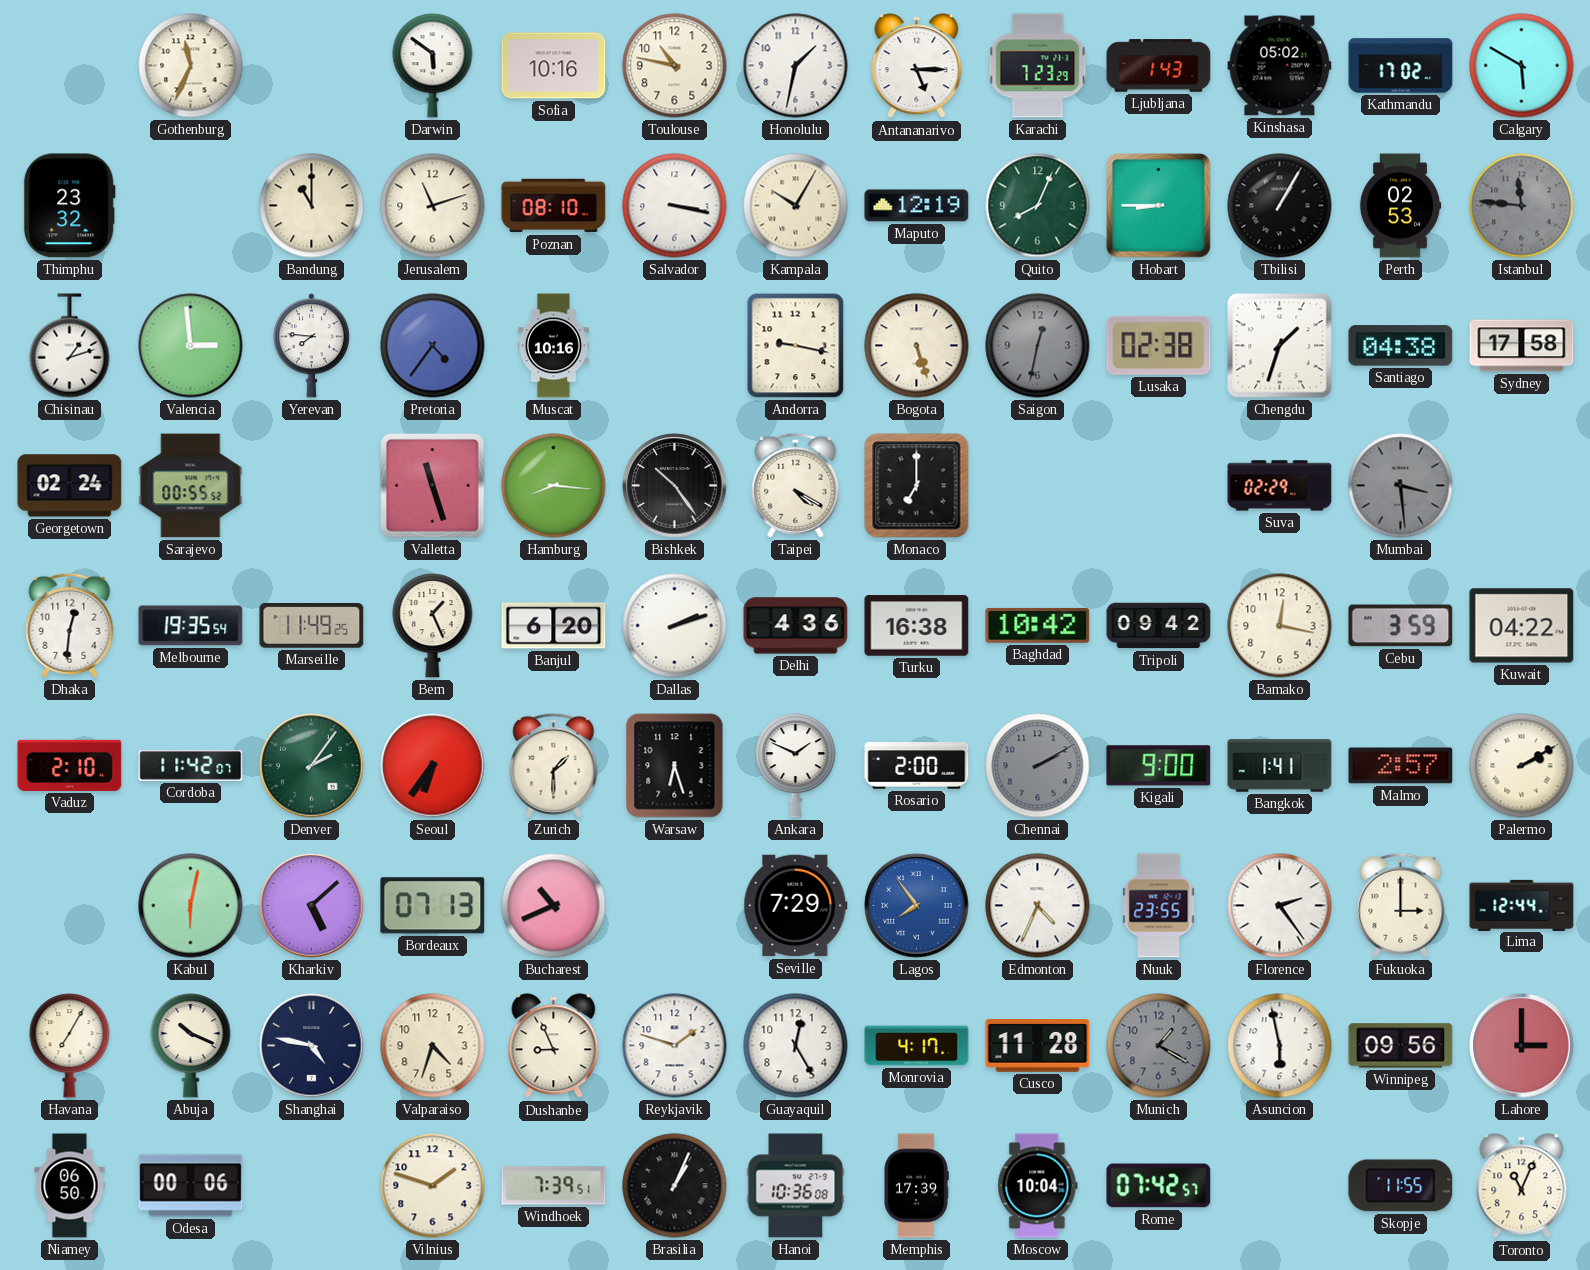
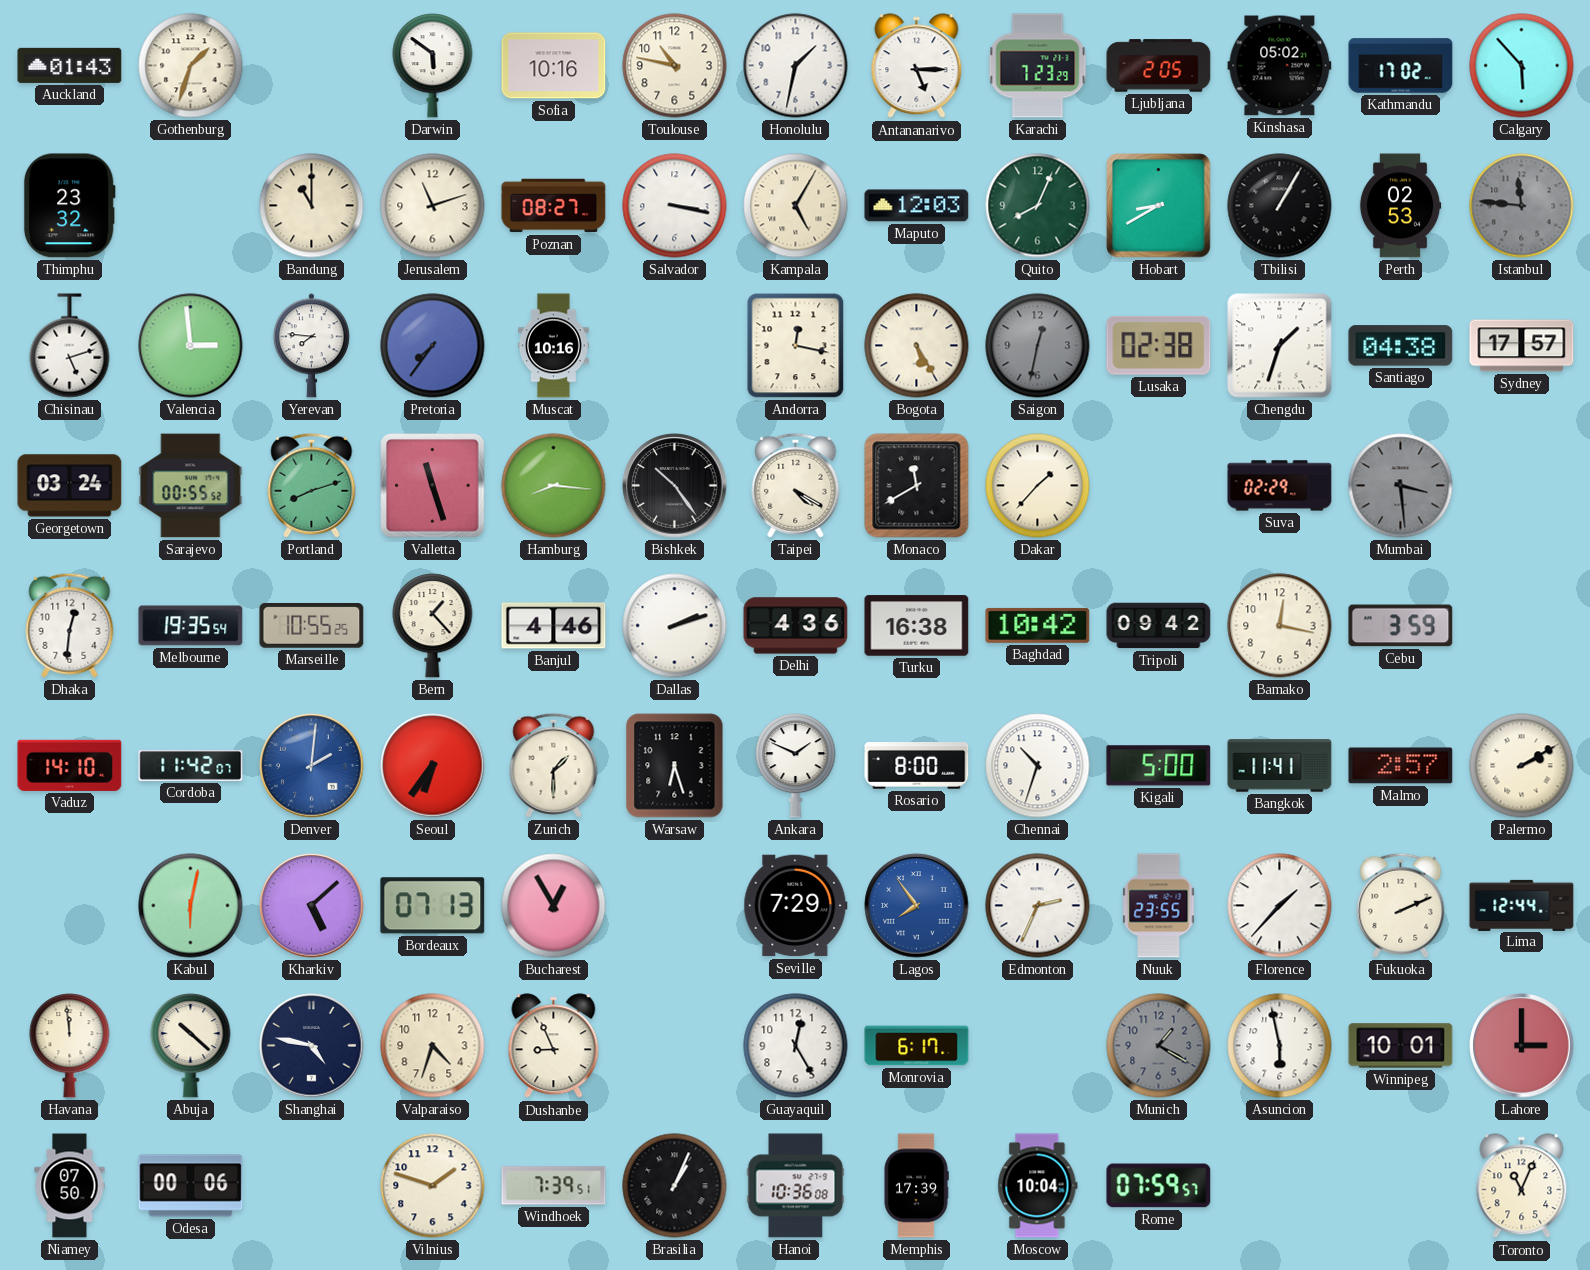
Auckland: none -> 01:43
Gothenburg: 11:34 -> 1:33
Ljubljana: 1:43 -> 2:05
Calgary: 5:50 -> 5:53
Poznan: 08:10 -> 08:27
Kampala: 10:05 -> 5:05
Maputo: 12:19 -> 12:03
Hobart: 8:45 -> 8:40
Chisinau: 1:12 -> 5:12
Pretoria: 4:36 -> 7:36
Andorra: 9:17 -> 12:17
Bogota: 5:27 -> 5:25
Sydney: 17:58 -> 17:57
Georgetown: 02:24 -> 03:24
Portland: none -> 8:12
Monaco: 7:00 -> 11:40
Dakar: none -> 1:37
Marseille: 11:49 -> 10:55
Bern: 1:26 -> 1:23
Banjul: 6:20 -> 4:46
Kuwait: 04:22 -> none
Vaduz: 2:10 -> 14:10
Denver: 2:06 -> 2:01
Denver dial: green -> blue
Rosario: 2:00 -> 8:00
Chennai: 2:10 -> 10:33
Chennai dial: grey -> white
Kigali: 9:00 -> 5:00
Bangkok: 1:41 -> 11:41
Bucharest: 10:41 -> 12:55
Edmonton: 4:34 -> 2:34
Florence: 2:24 -> 1:37
Fukuoka: 3:00 -> 2:11
Havana: 7:05 -> 11:59
Abuja: 10:19 -> 10:22
Reykjavik: 1:48 -> none
Monrovia: 4:17 -> 6:17
Cusco: 11:28 -> none
Winnipeg: 09:56 -> 10:01
Niamey: 06:50 -> 07:50
Rome: 07:42 -> 07:59
Skopje: 11:55 -> none
